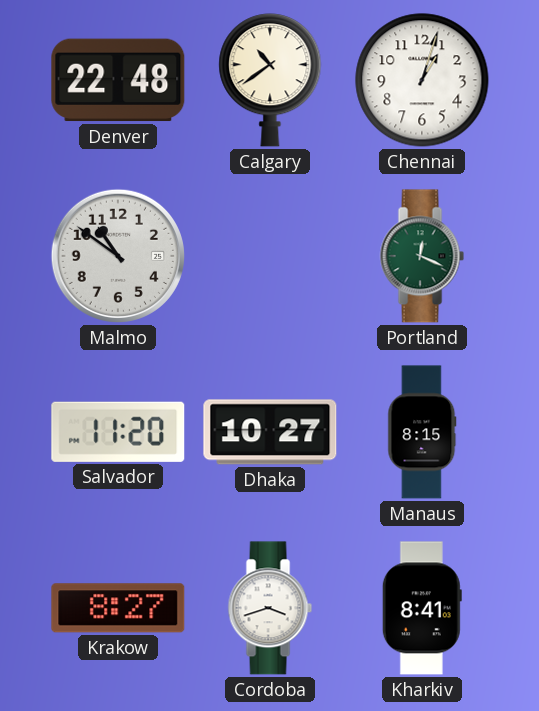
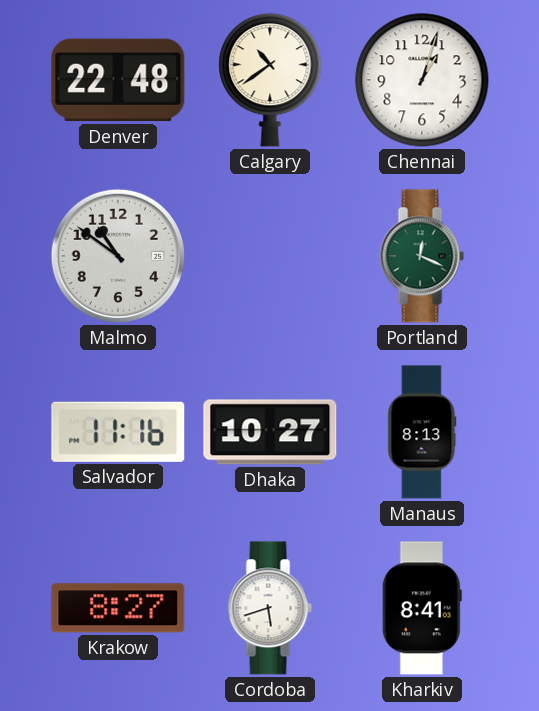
Salvador: 11:20 -> 11:16
Manaus: 8:15 -> 8:13
Cordoba: 3:42 -> 5:42
